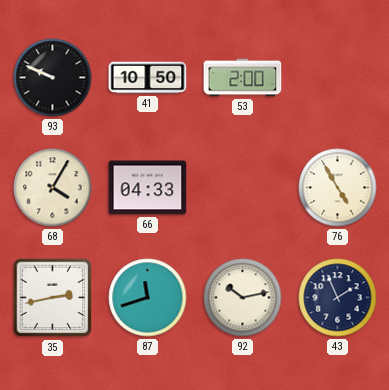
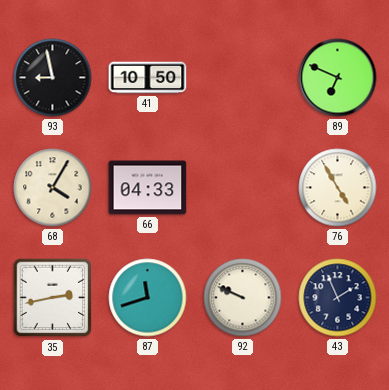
93: 9:49 -> 8:58
53: 2:00 -> none
89: none -> 6:49
92: 10:13 -> 9:49
